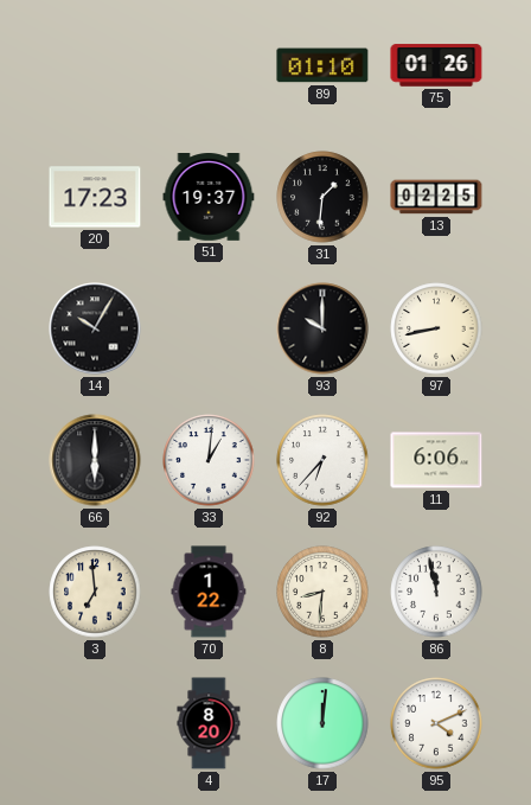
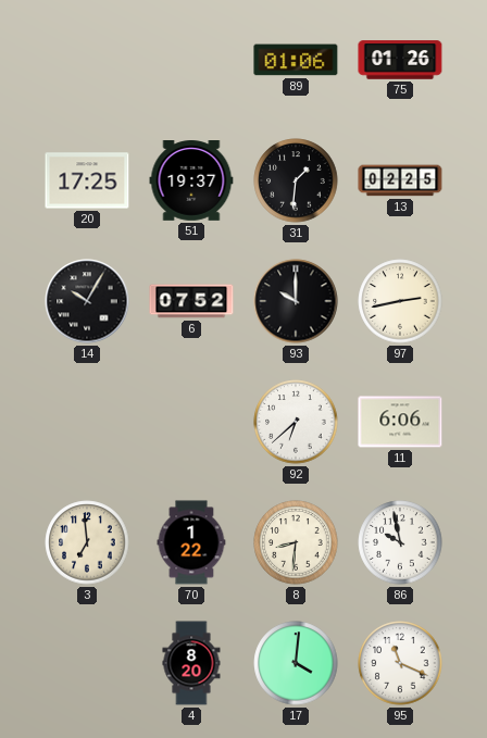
89: 01:10 -> 01:06
20: 17:23 -> 17:25
6: none -> 07:52
97: 8:43 -> 2:43
66: 6:00 -> none
33: 1:01 -> none
92: 6:37 -> 6:38
86: 11:58 -> 9:58
17: 12:01 -> 4:01
95: 4:11 -> 11:19
